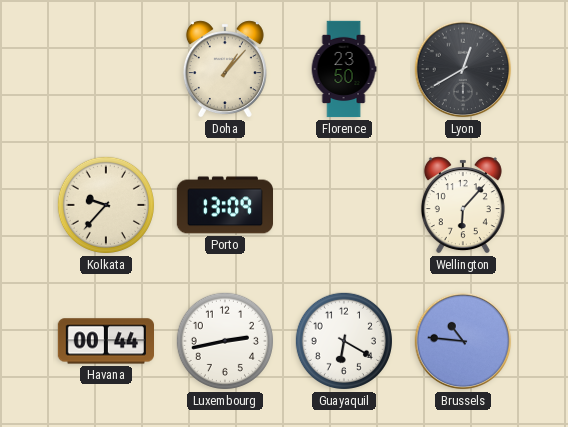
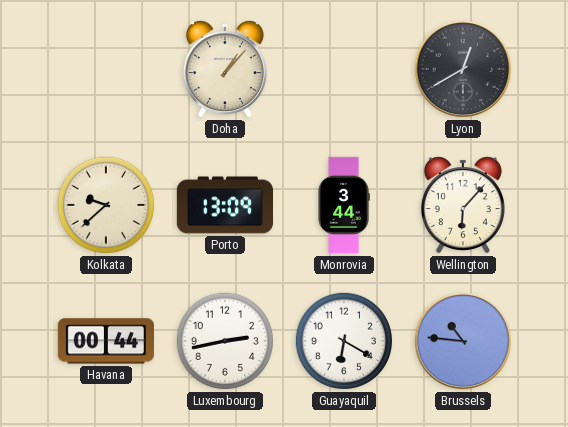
Florence: 23:50 -> none
Kolkata: 9:37 -> 9:38
Monrovia: none -> 3:44
